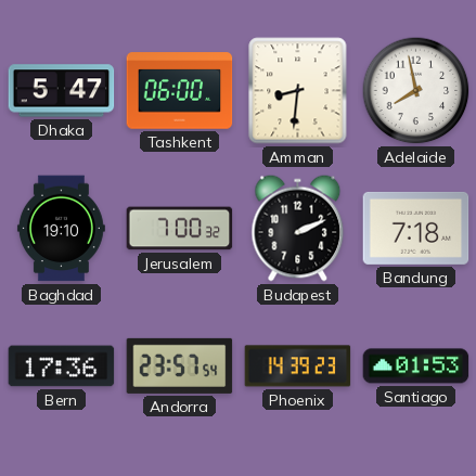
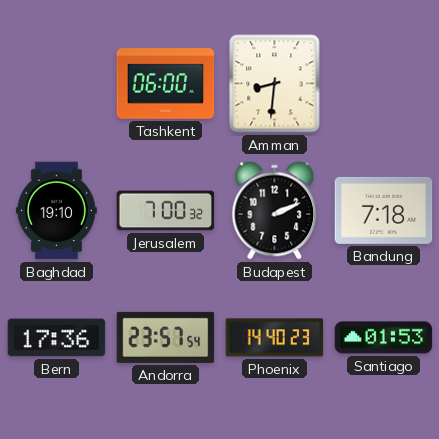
Dhaka: 5:47 -> none
Adelaide: 7:58 -> none
Phoenix: 14:39 -> 14:40
